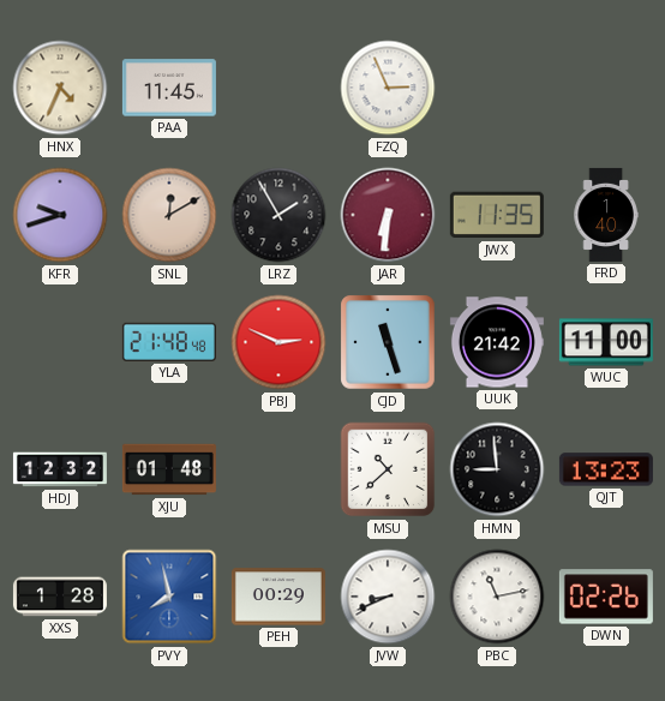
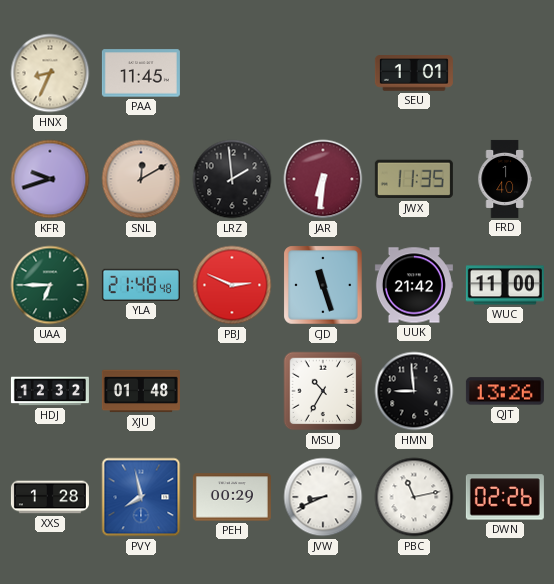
HNX: 4:34 -> 8:34
FZQ: 2:56 -> none
SEU: none -> 1:01
LRZ: 1:55 -> 1:59
UAA: none -> 6:45
MSU: 10:38 -> 10:35
QJT: 13:23 -> 13:26
